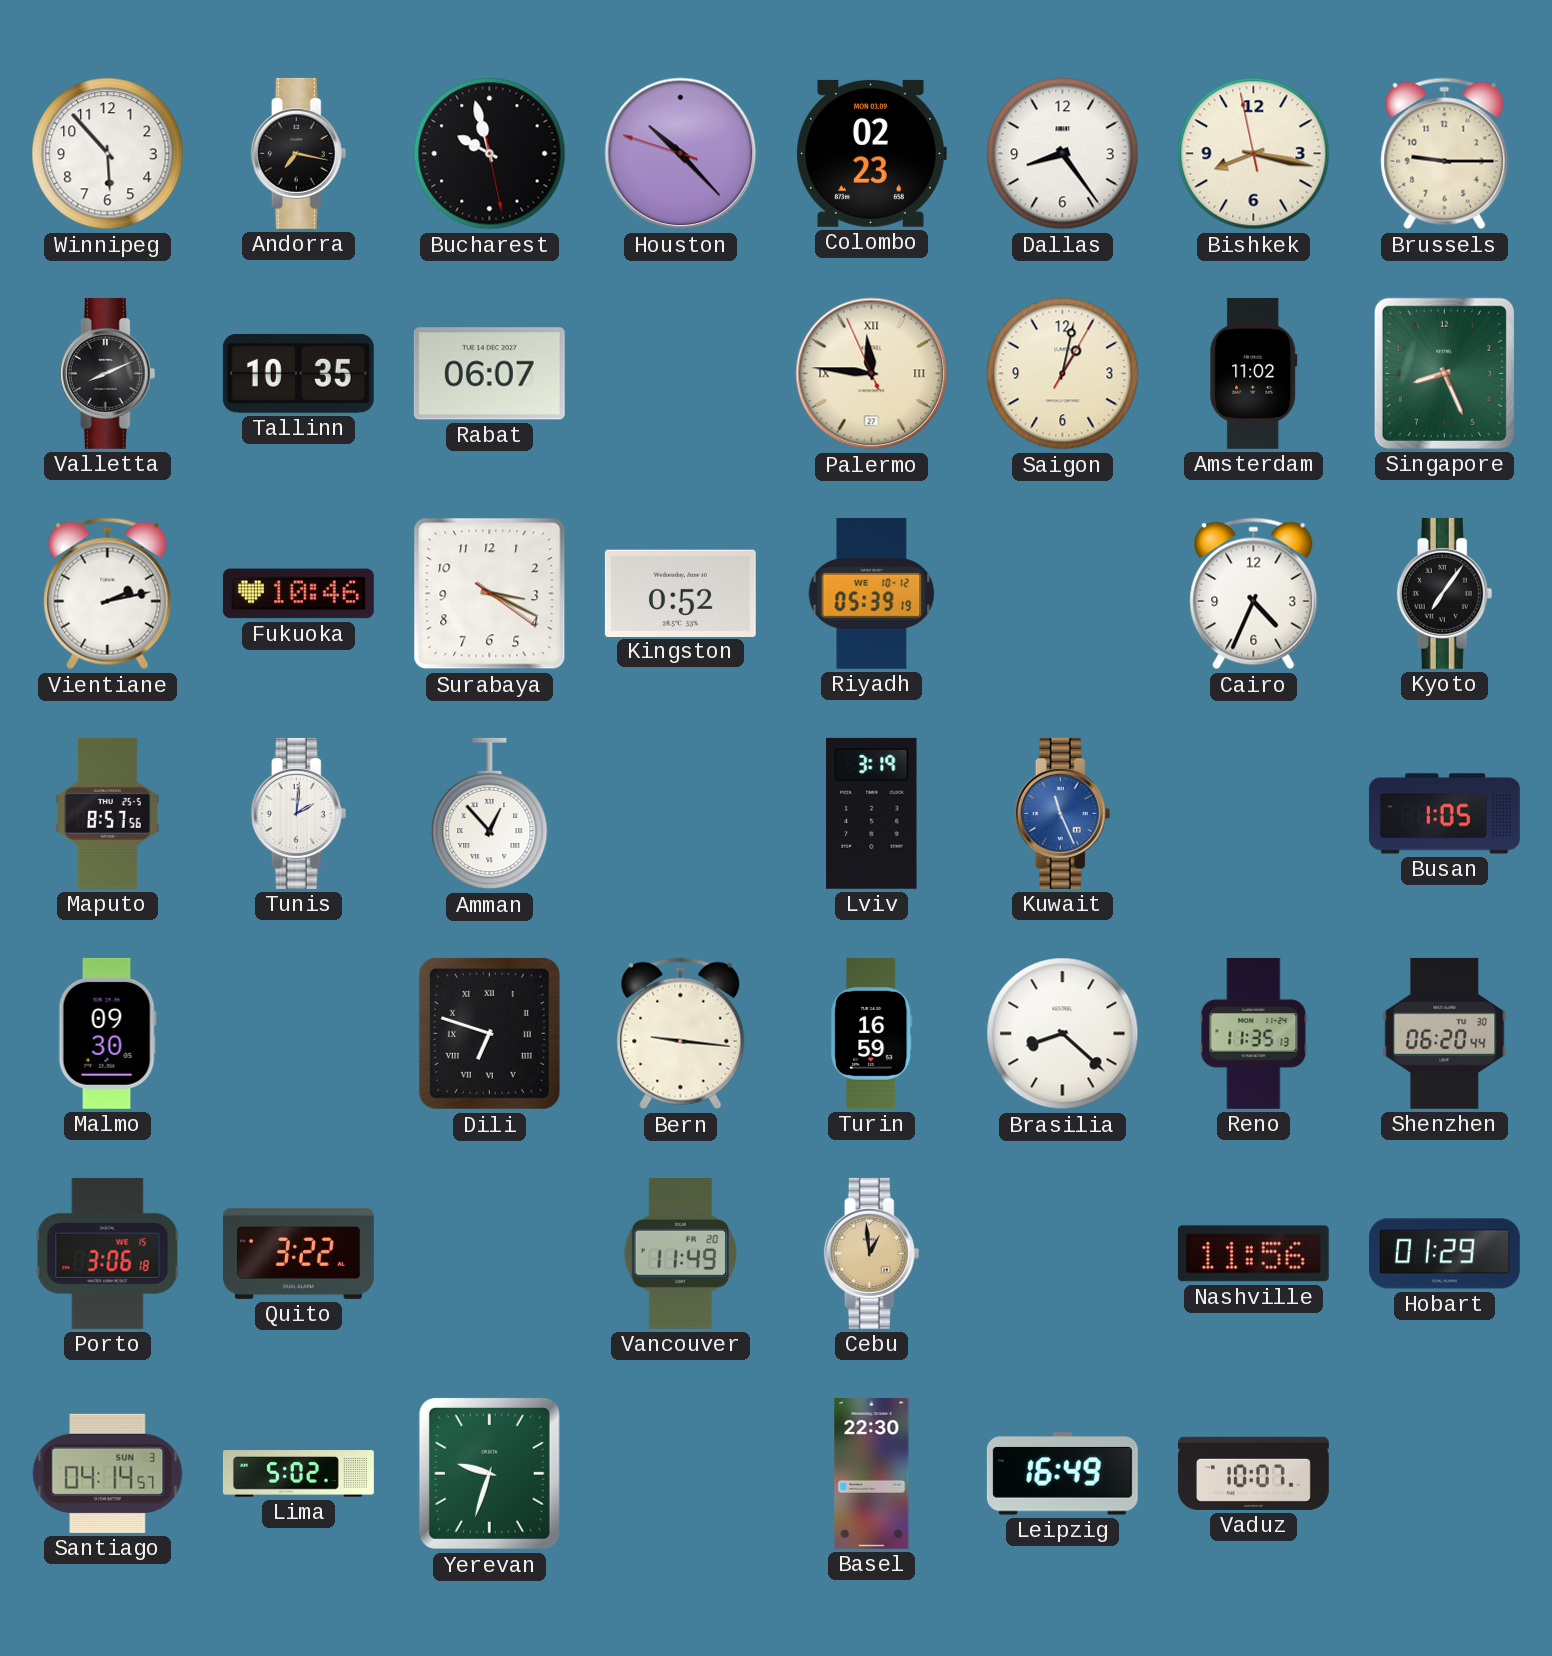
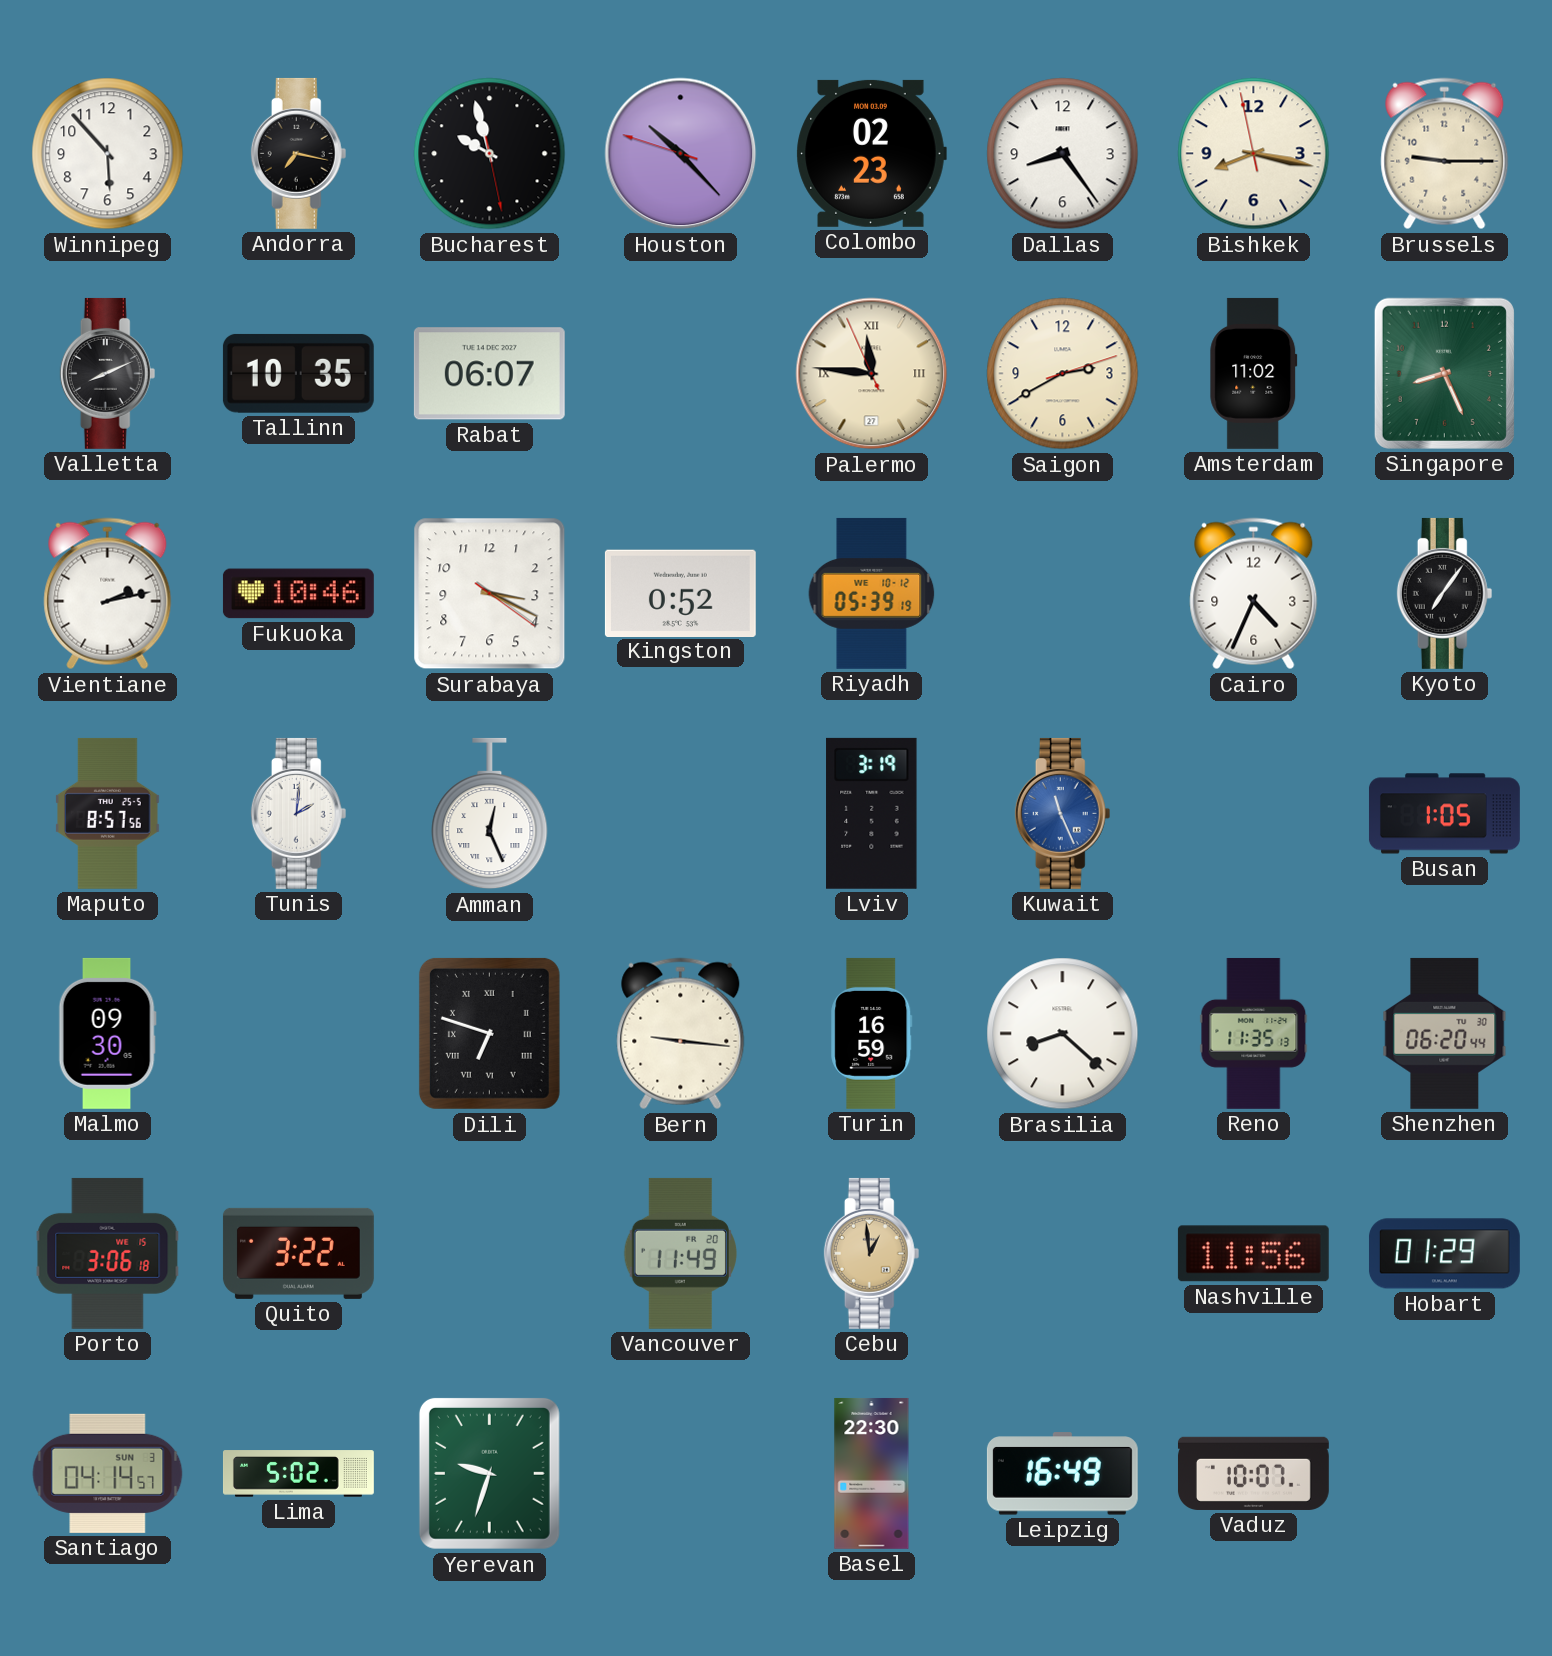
Saigon: 1:02 -> 2:40
Amman: 12:53 -> 12:26
